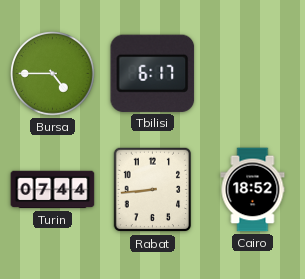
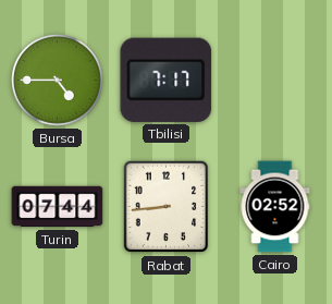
Tbilisi: 6:17 -> 7:17
Cairo: 18:52 -> 02:52
